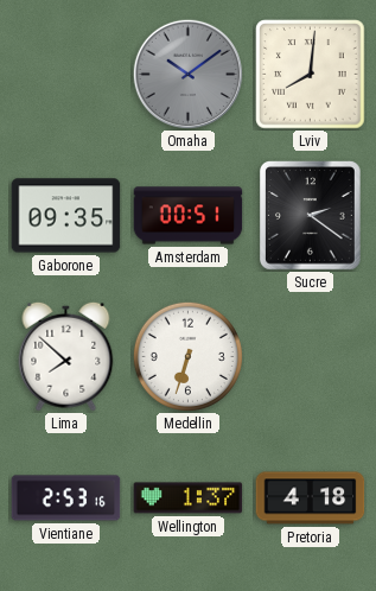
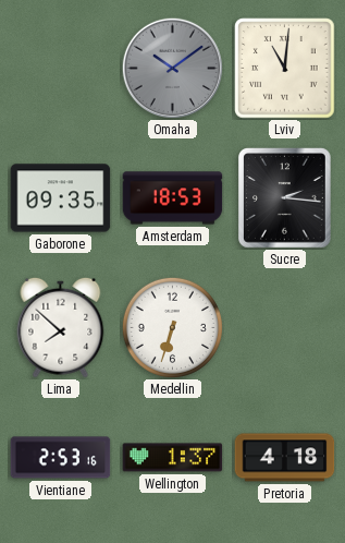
Lviv: 8:01 -> 11:01
Amsterdam: 00:51 -> 18:53
Sucre: 2:21 -> 2:16
